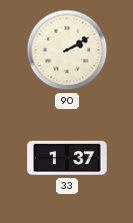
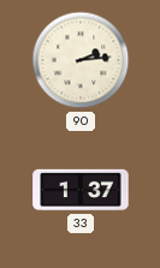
90: 2:10 -> 2:14
